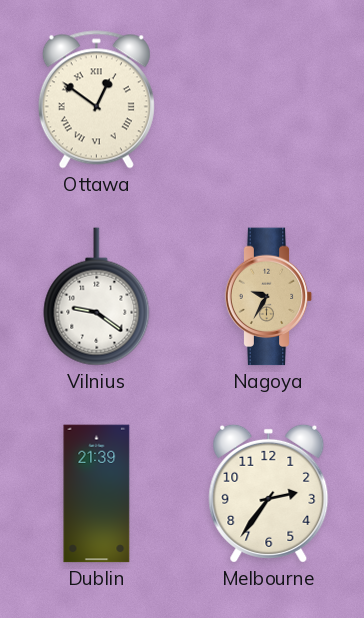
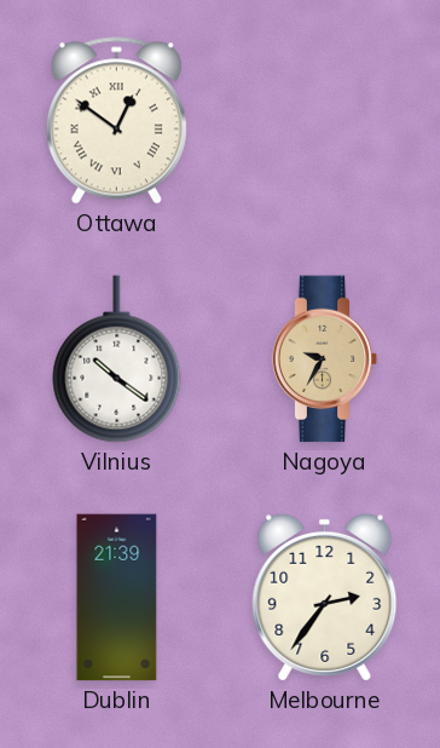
Vilnius: 9:21 -> 10:21
